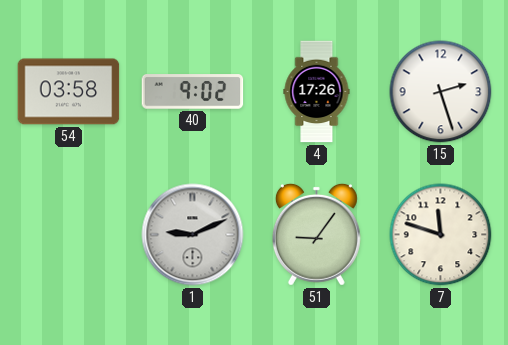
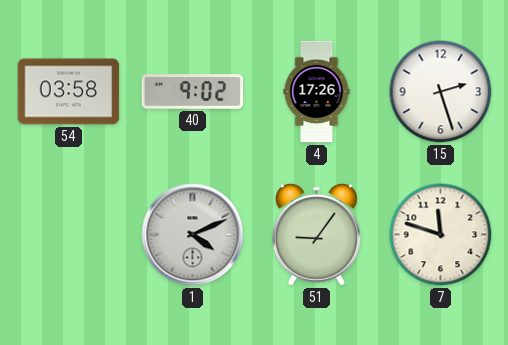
1: 9:11 -> 4:11
